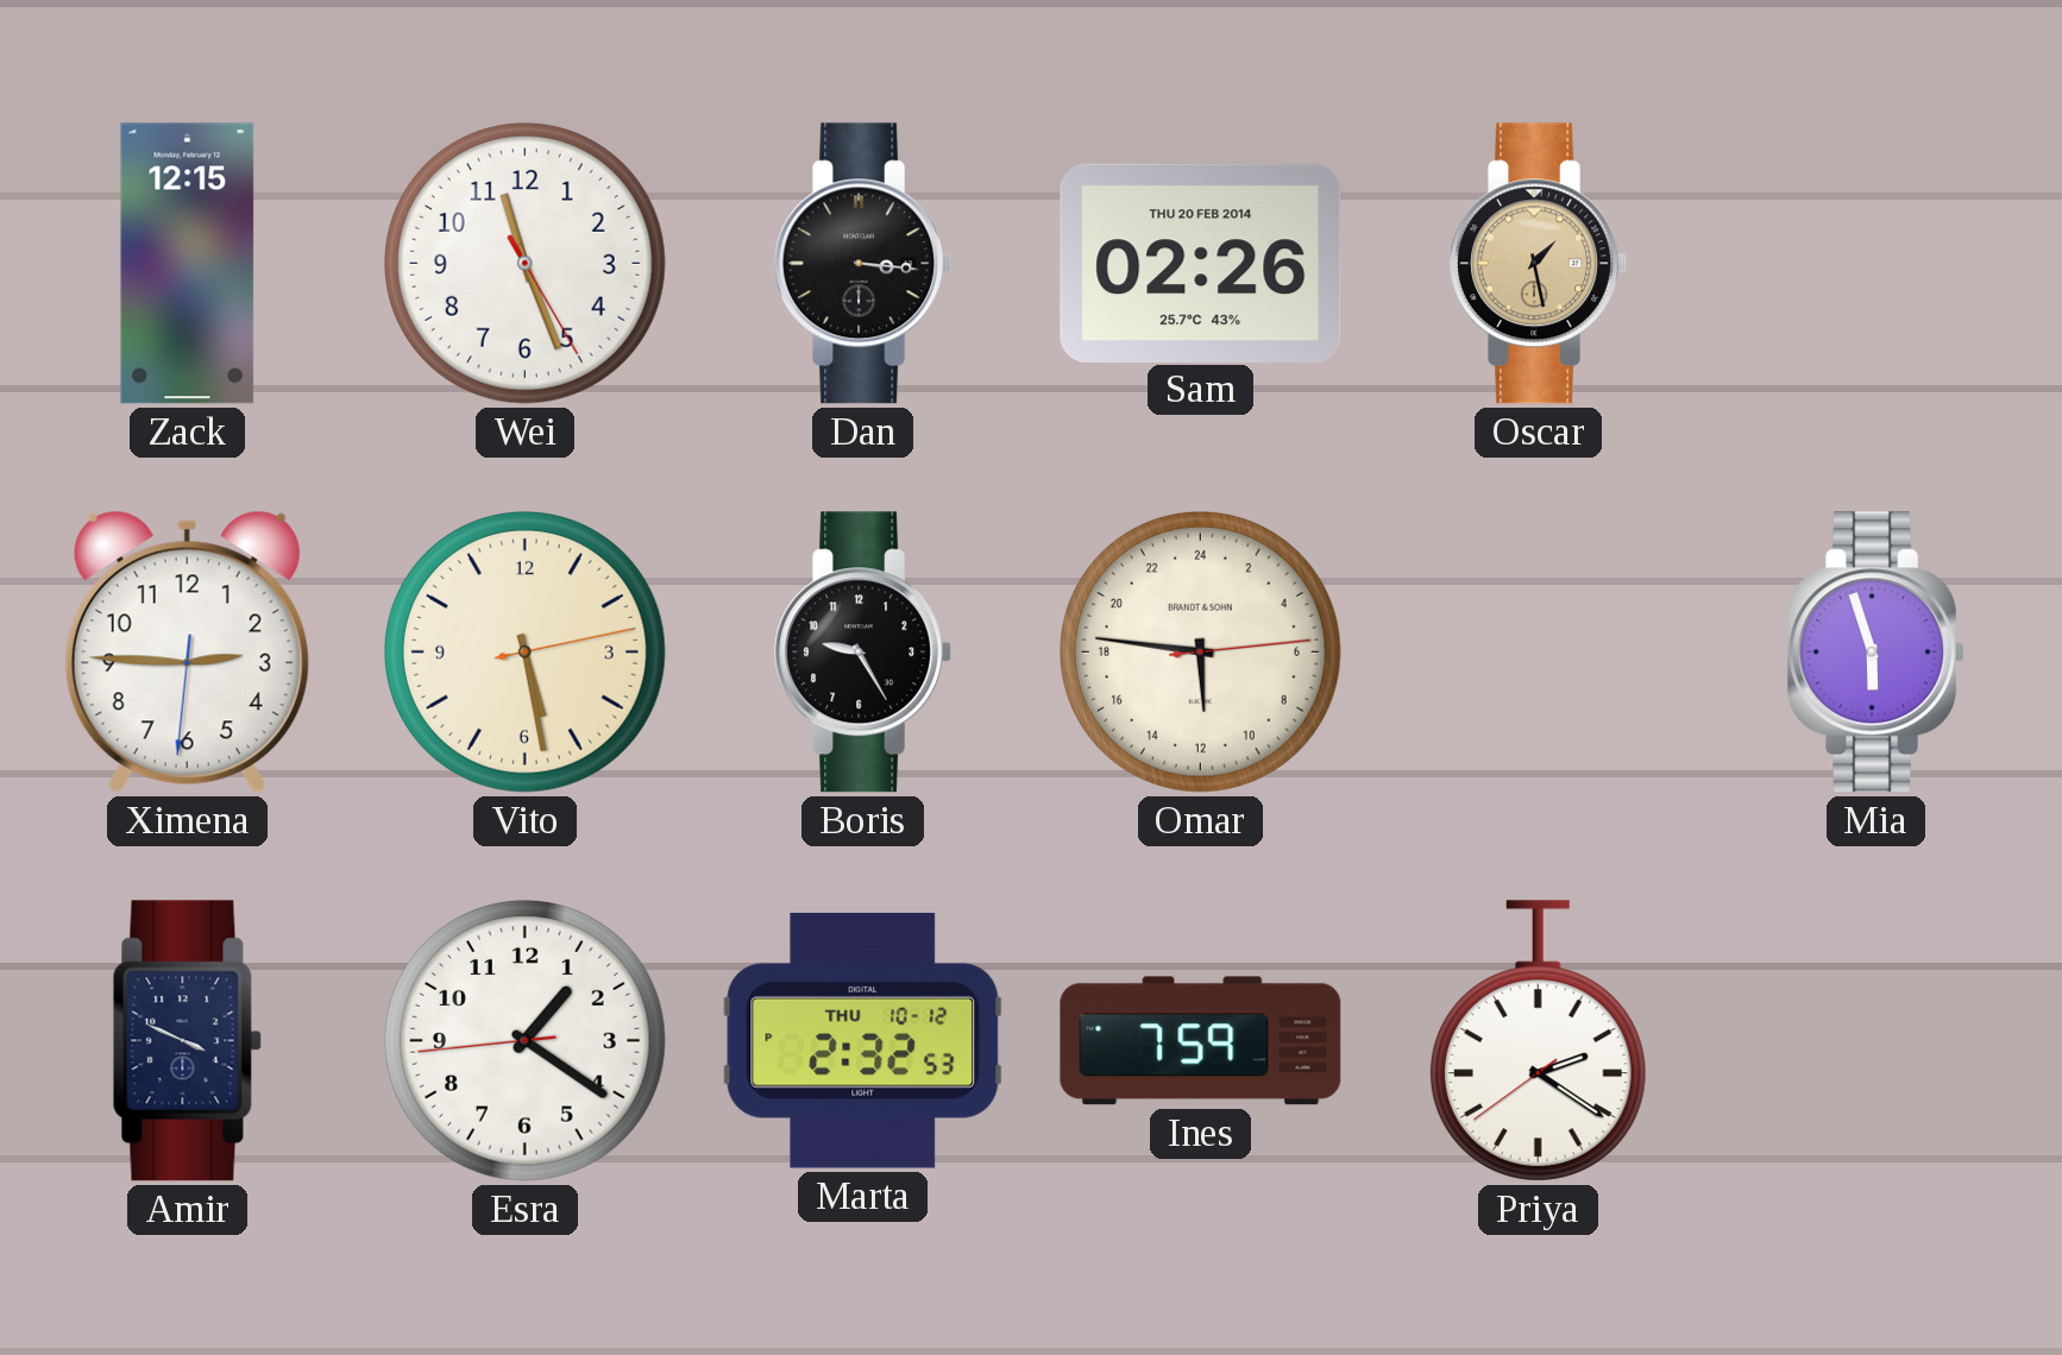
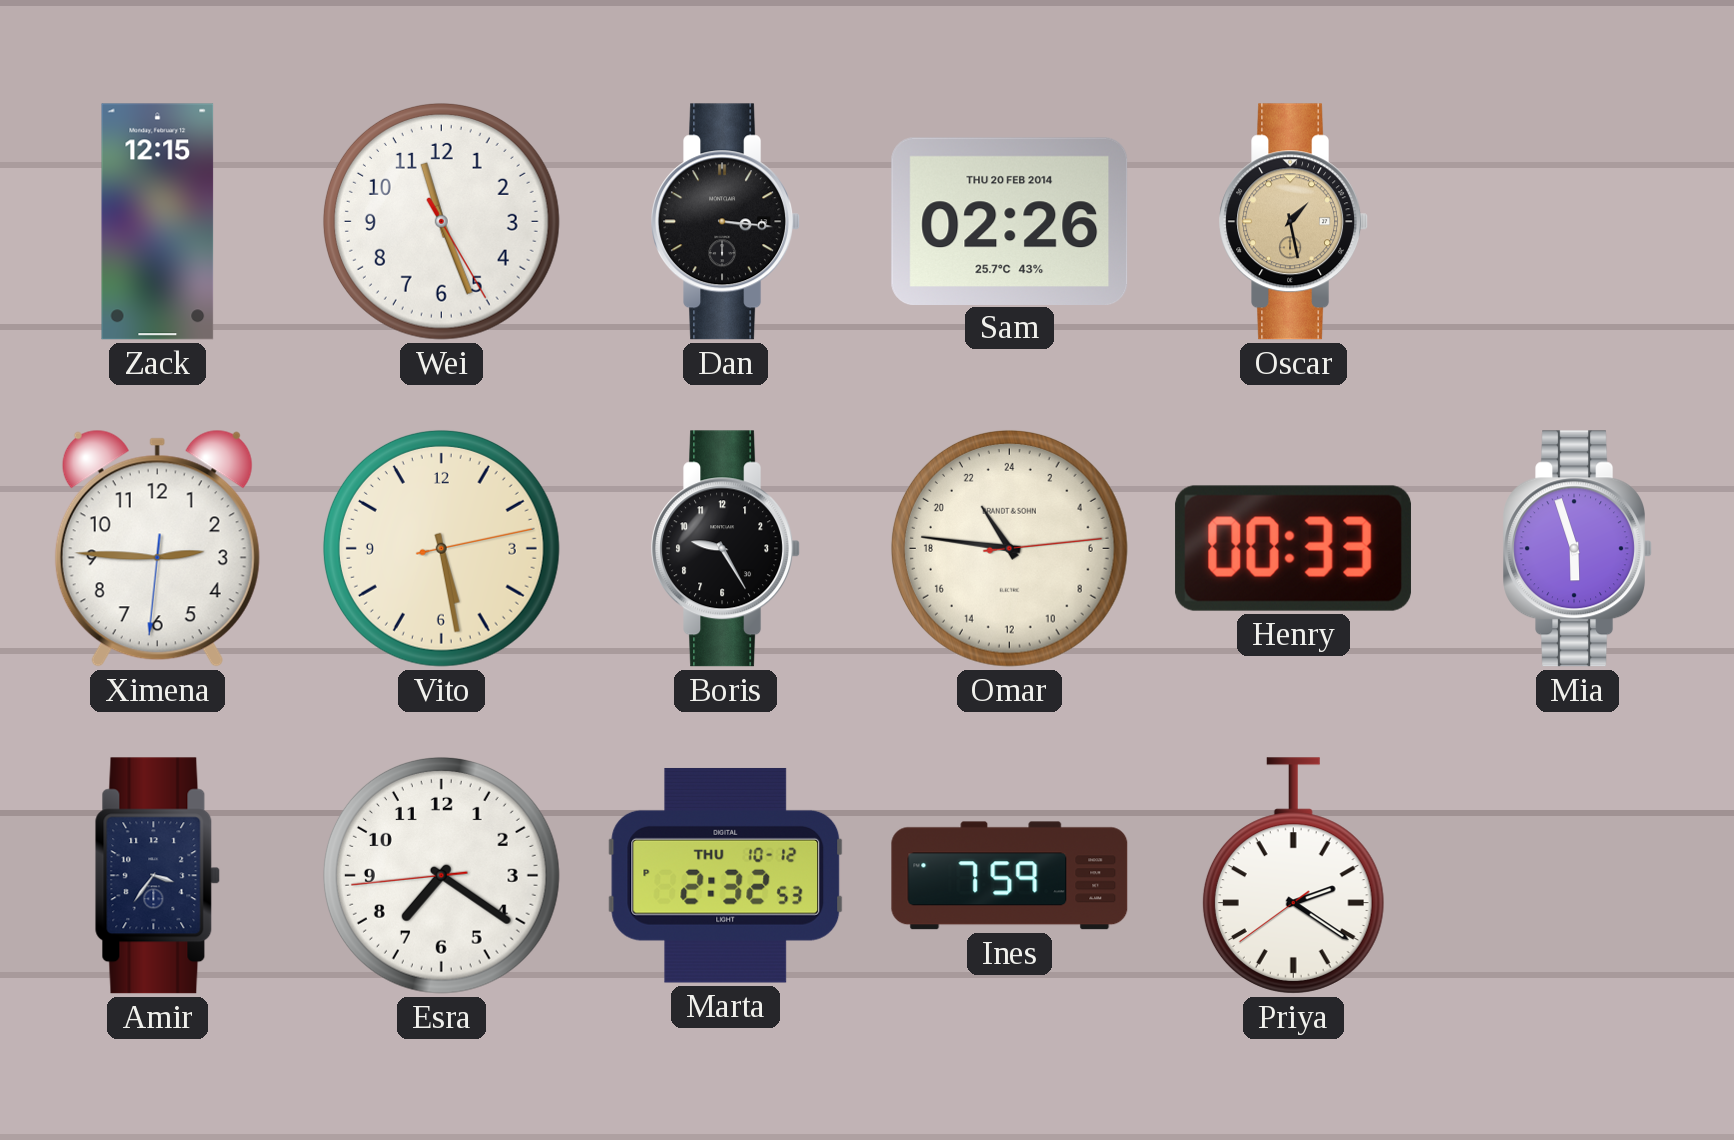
Omar: 11:46 -> 21:46
Henry: none -> 00:33
Amir: 3:49 -> 3:36
Esra: 1:20 -> 7:20
